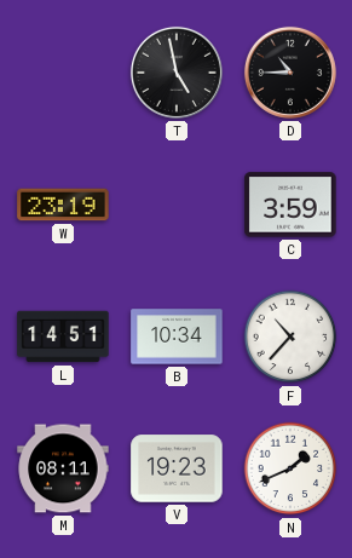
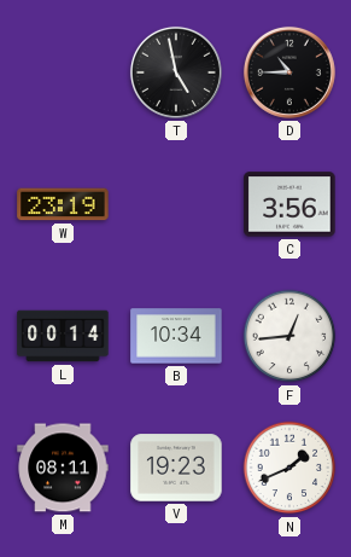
C: 3:59 -> 3:56
L: 14:51 -> 00:14
F: 10:37 -> 12:44
